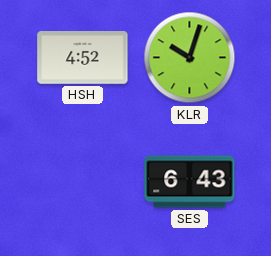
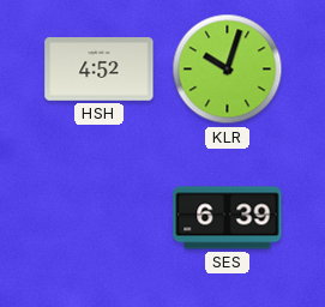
SES: 6:43 -> 6:39
